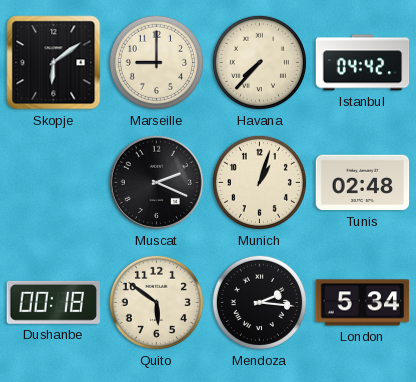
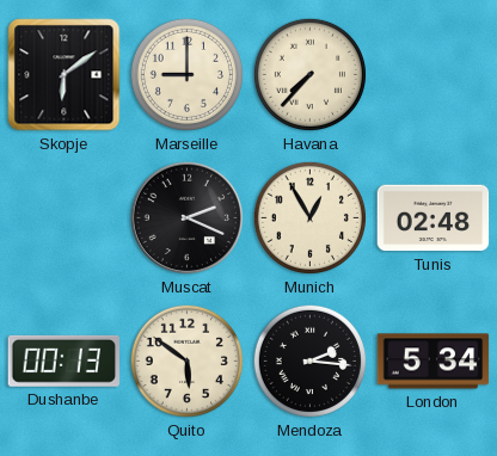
Istanbul: 04:42 -> none
Munich: 1:03 -> 12:55
Dushanbe: 00:18 -> 00:13
